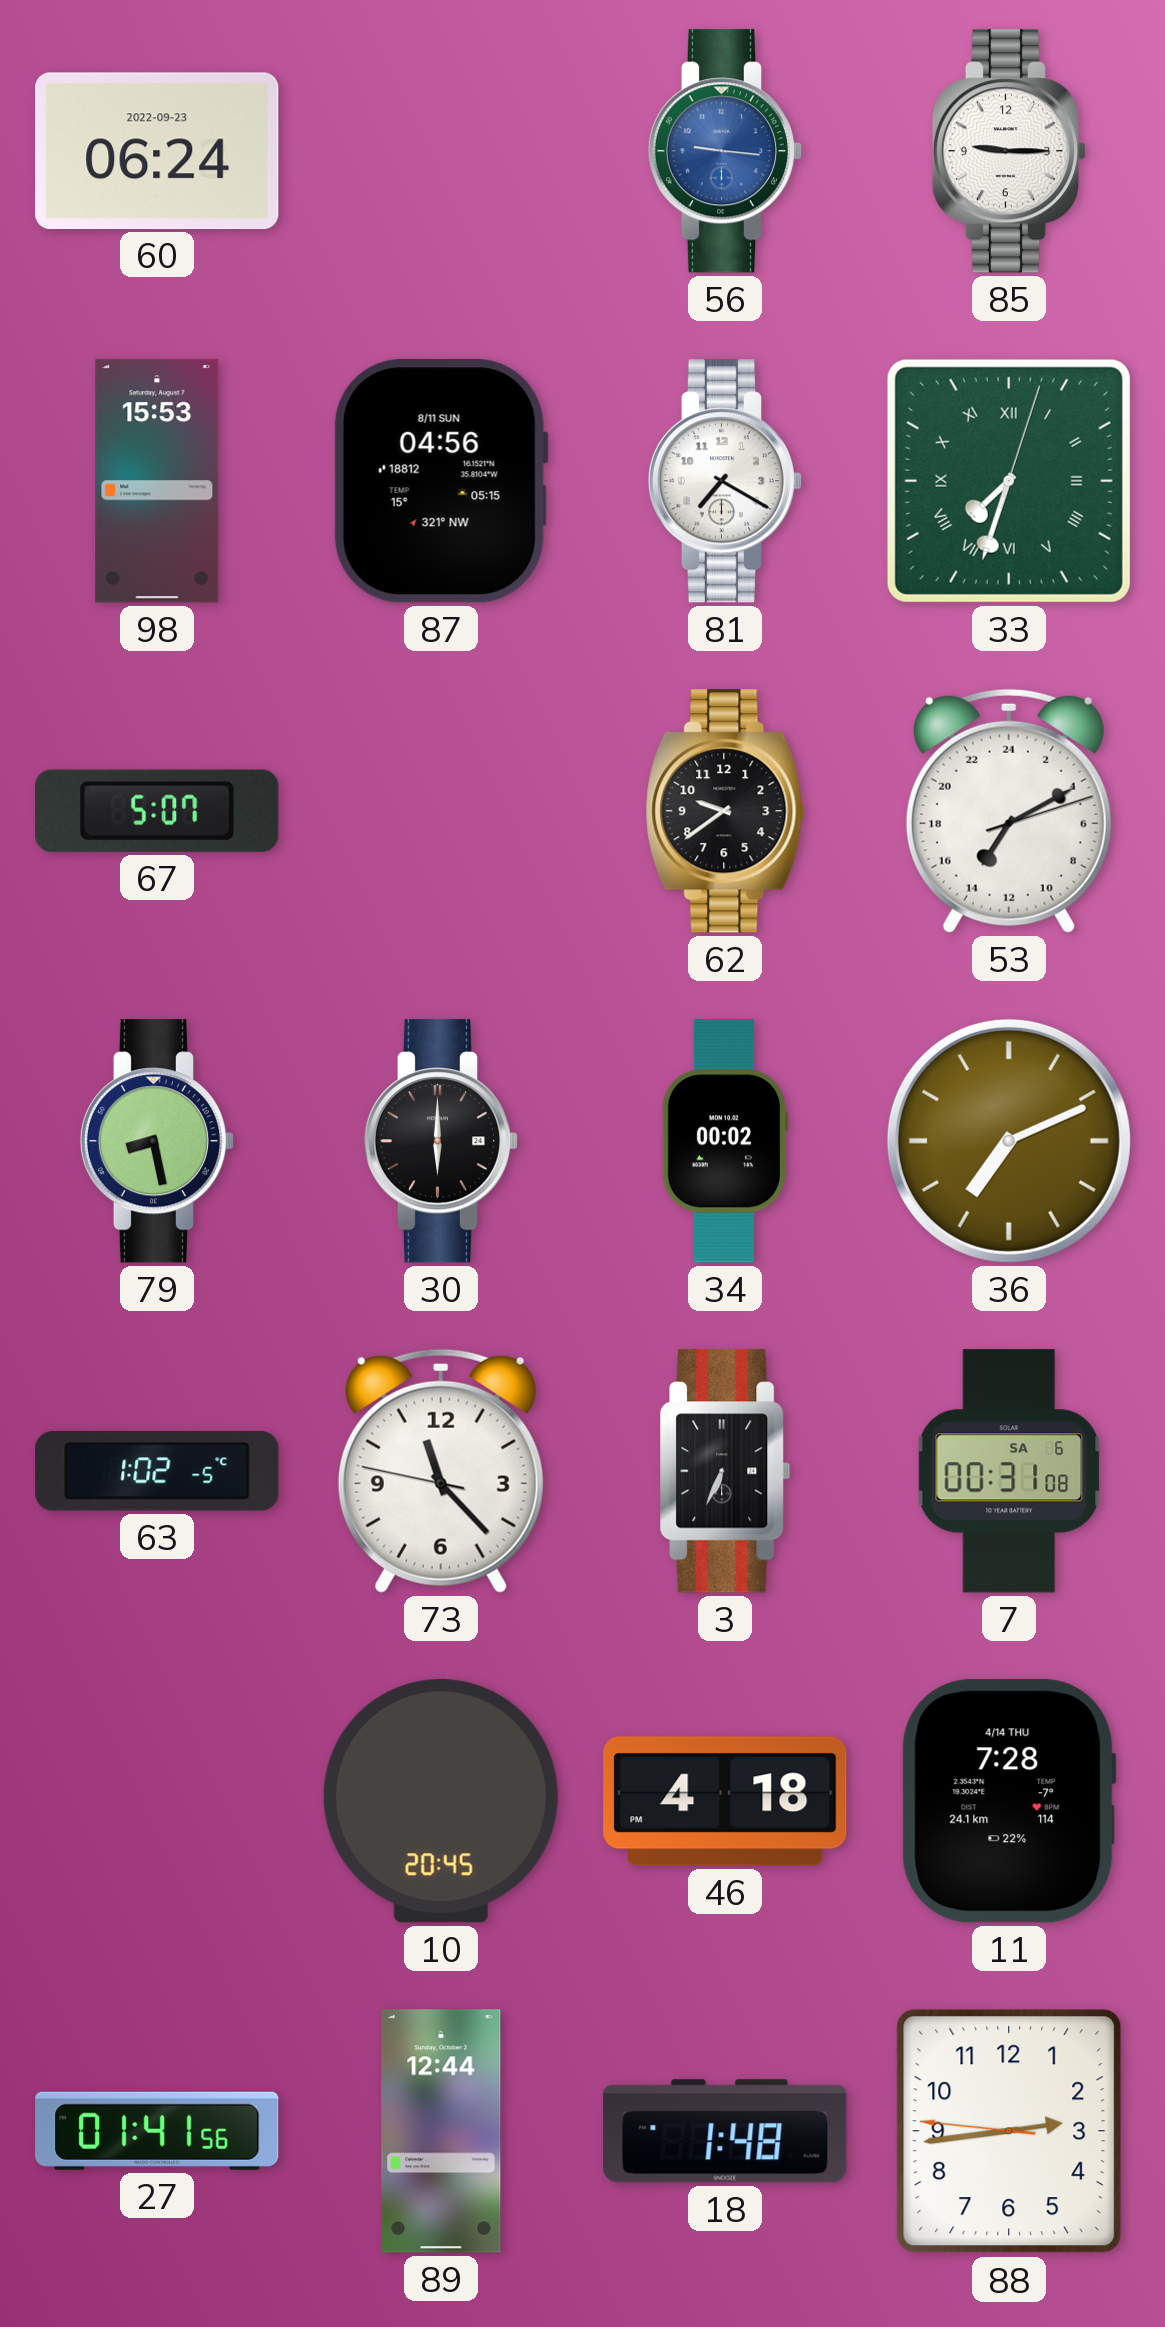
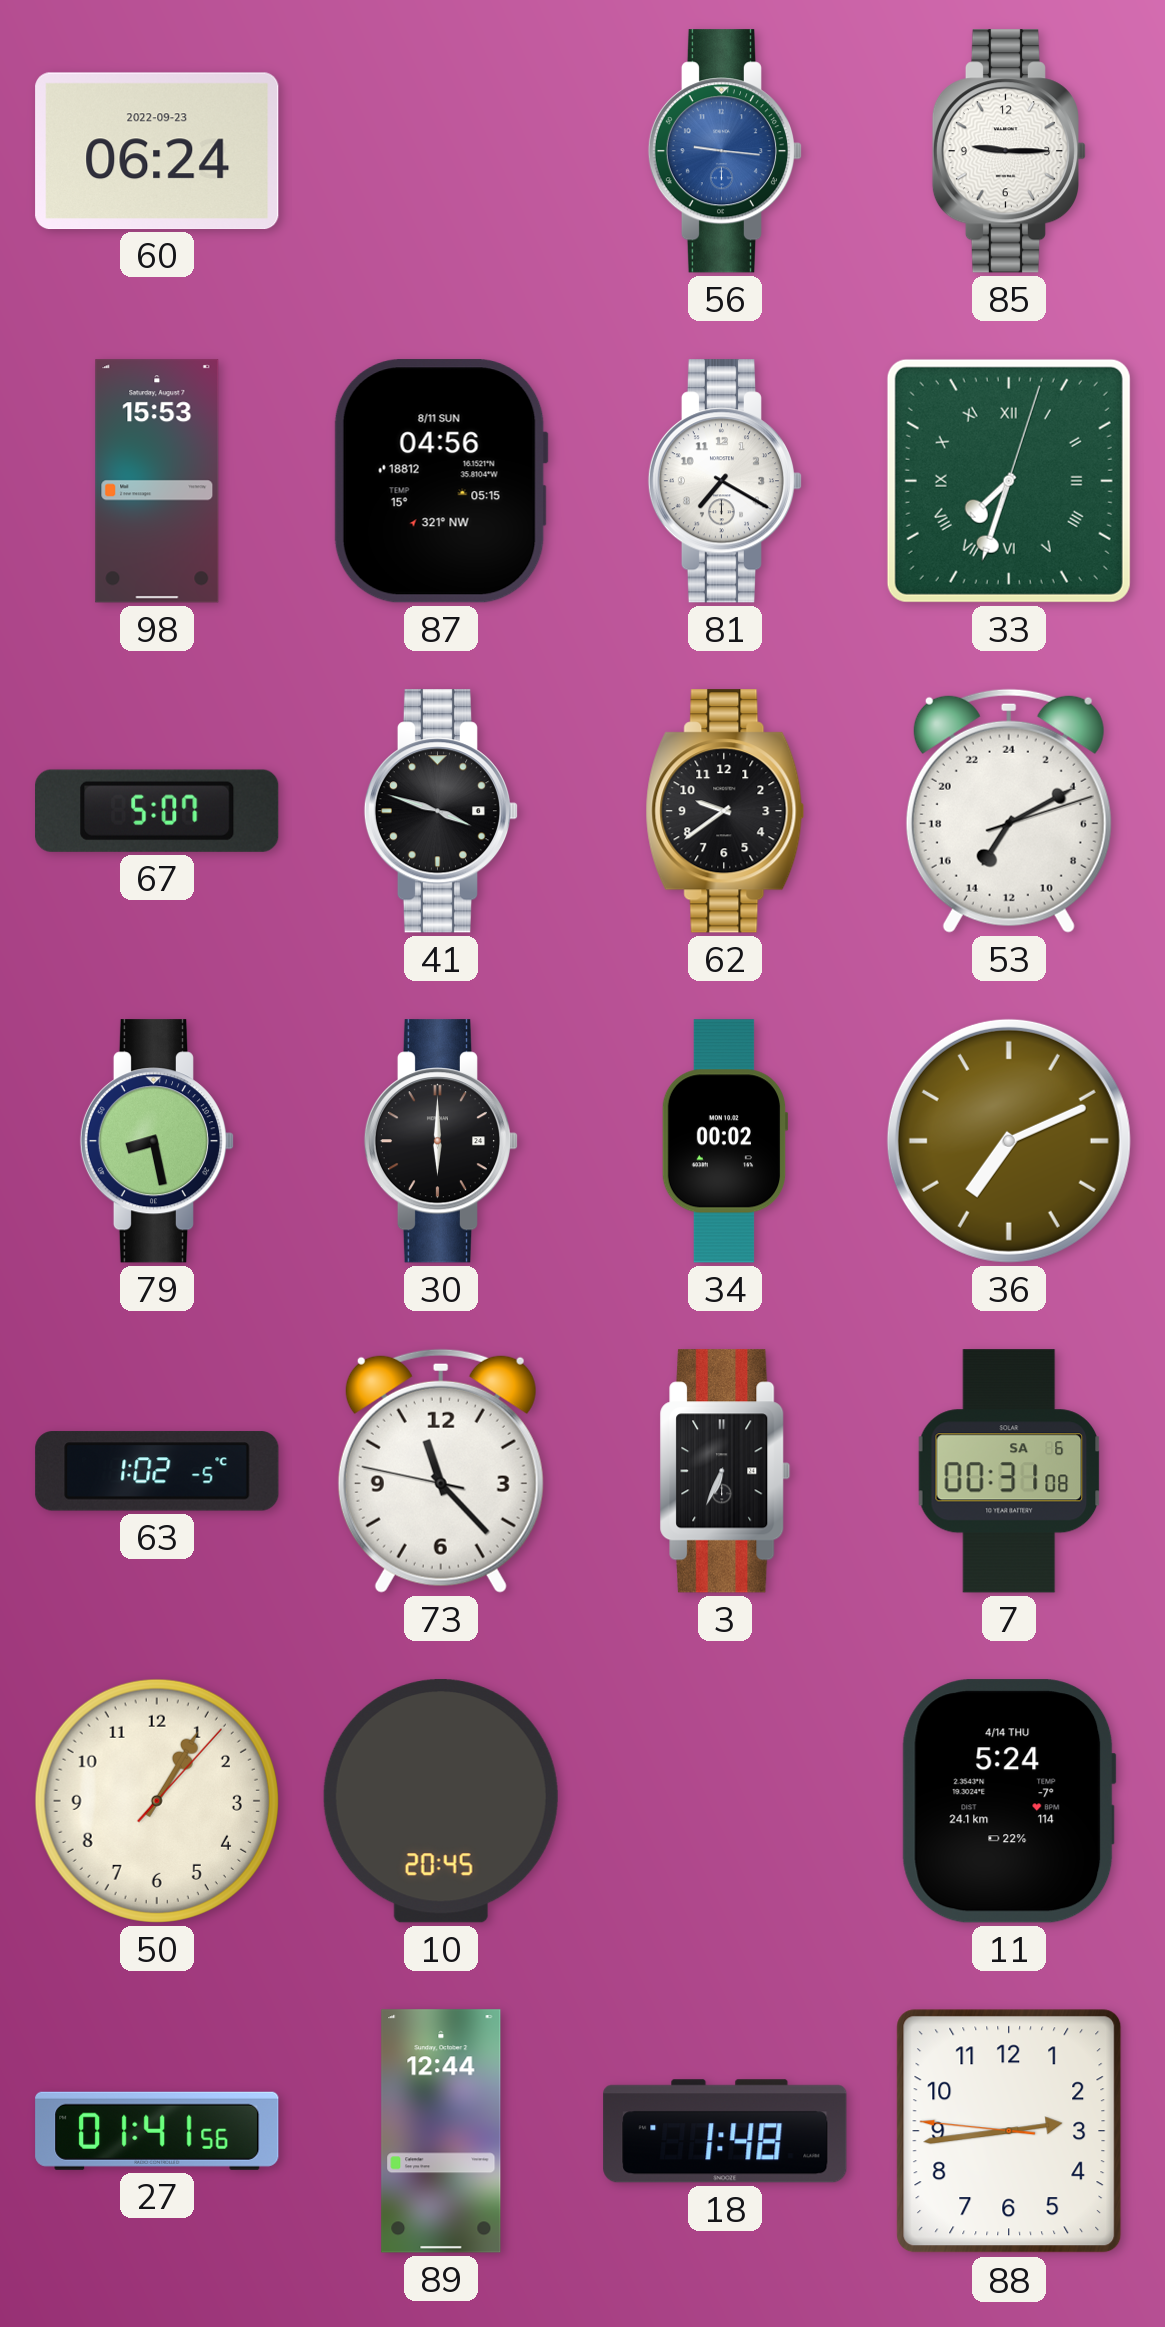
41: none -> 3:48
50: none -> 1:05
46: 4:18 -> none
11: 7:28 -> 5:24
